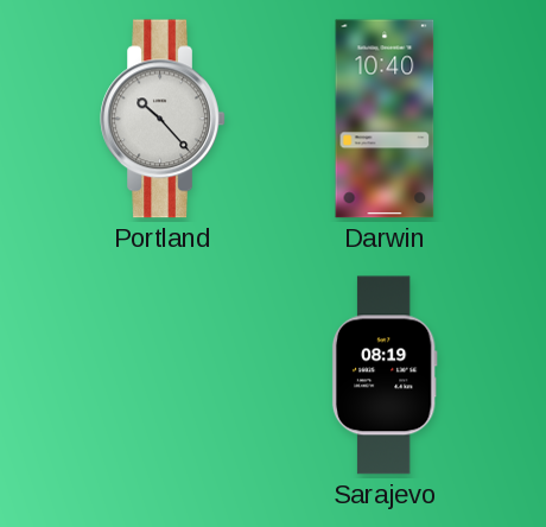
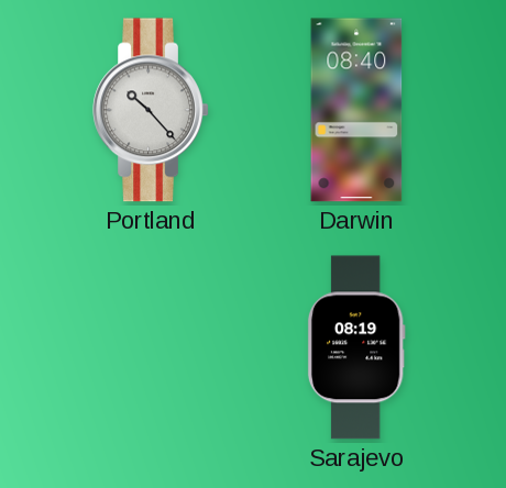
Darwin: 10:40 -> 08:40
